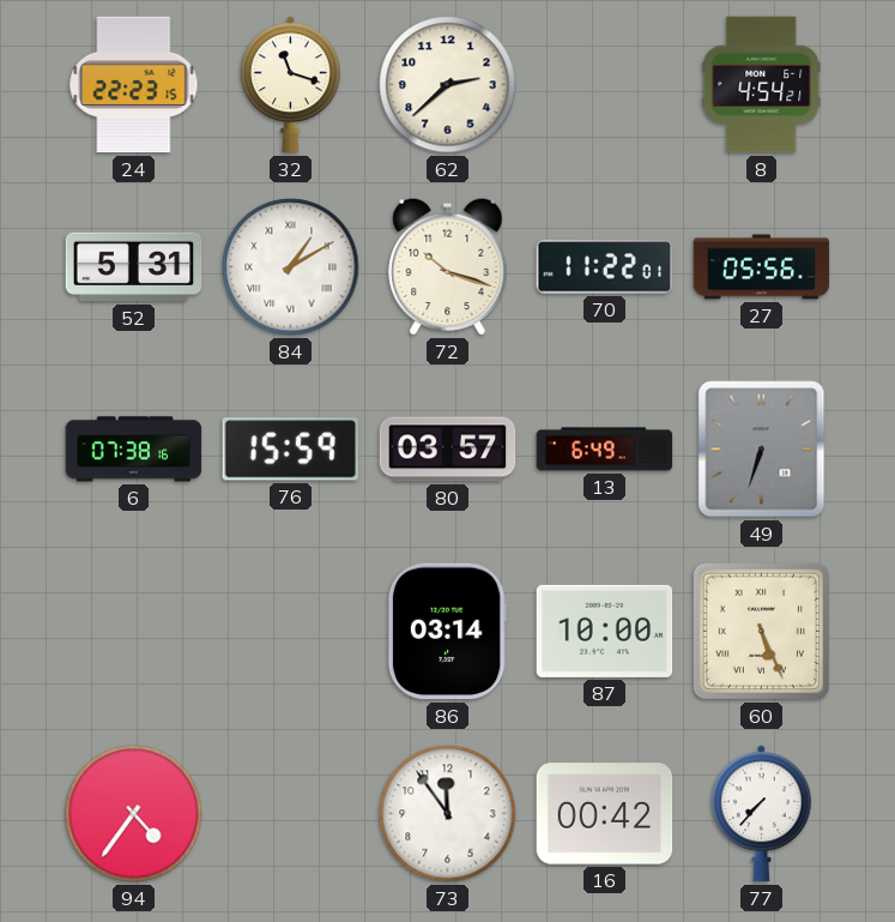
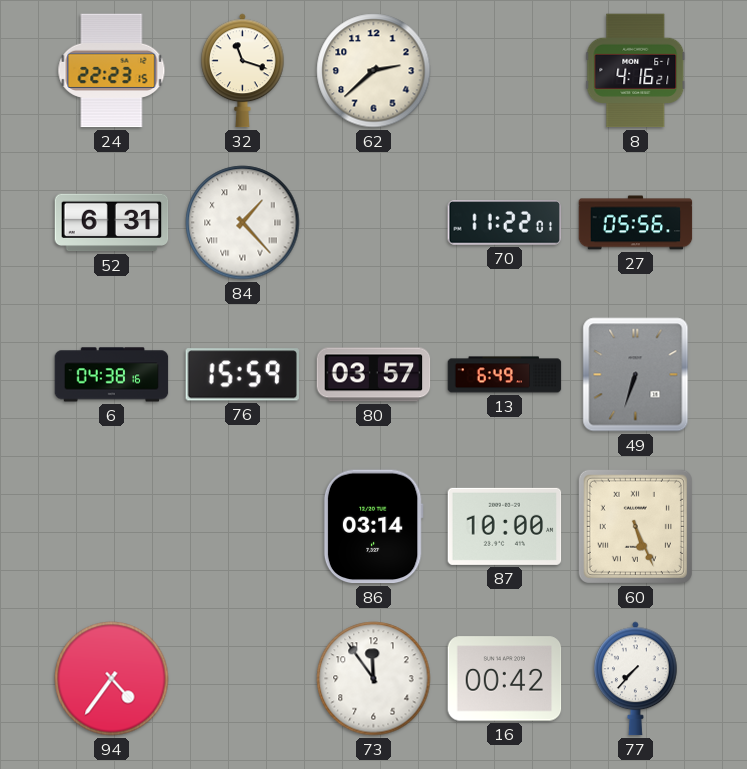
8: 4:54 -> 4:16
52: 5:31 -> 6:31
84: 1:10 -> 1:23
72: 10:18 -> none
6: 07:38 -> 04:38
